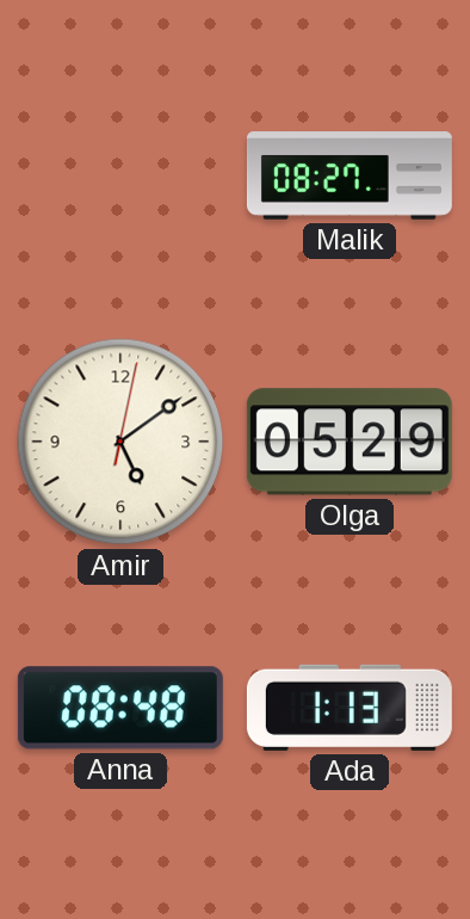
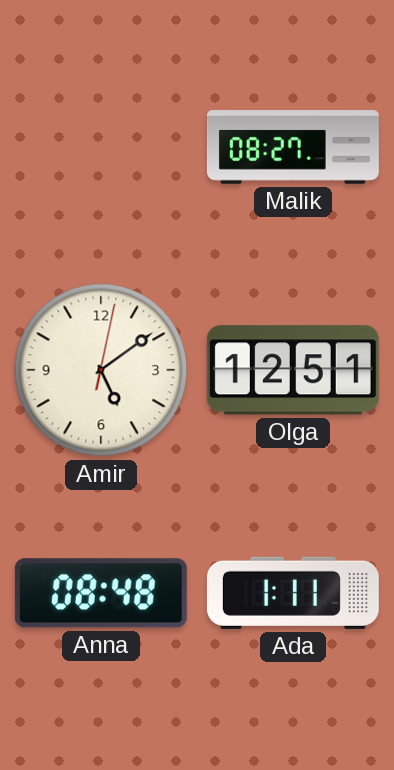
Olga: 05:29 -> 12:51
Ada: 1:13 -> 1:11
